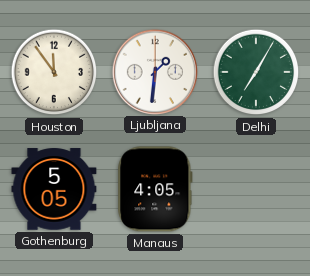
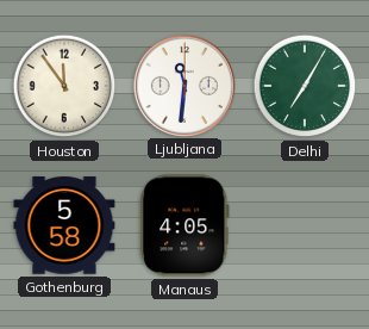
Ljubljana: 1:31 -> 11:31
Gothenburg: 5:05 -> 5:58
